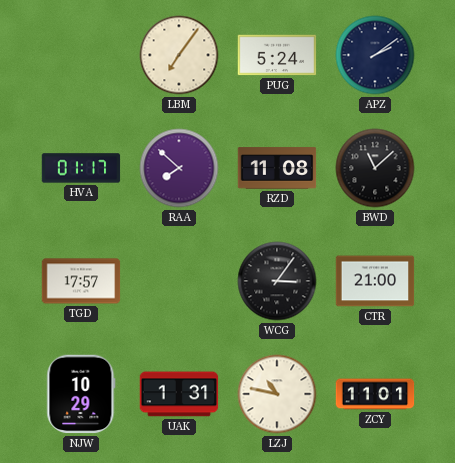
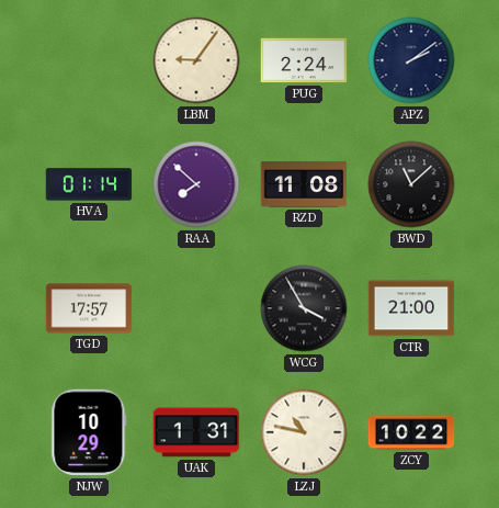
LBM: 7:06 -> 9:06
PUG: 5:24 -> 2:24
HVA: 01:17 -> 01:14
WCG: 3:06 -> 3:55
ZCY: 11:01 -> 10:22
